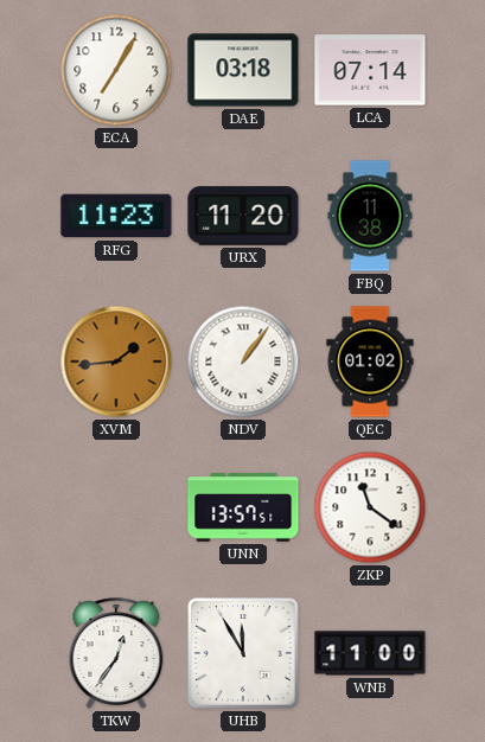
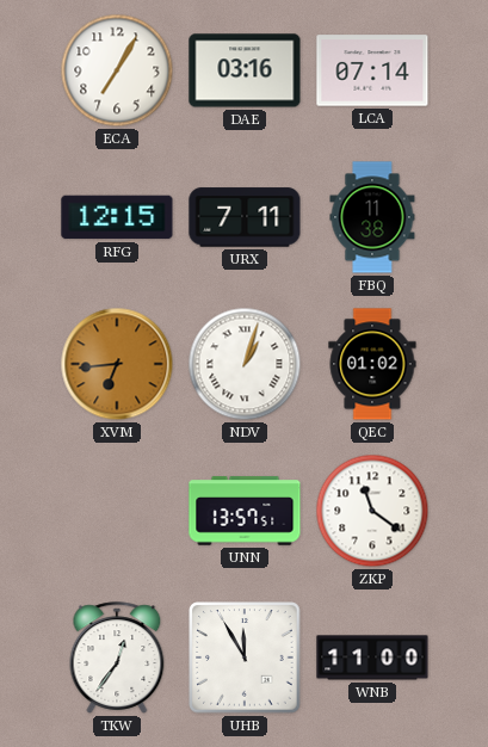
DAE: 03:18 -> 03:16
RFG: 11:23 -> 12:15
URX: 11:20 -> 7:11
XVM: 1:44 -> 6:44
NDV: 1:06 -> 1:03
